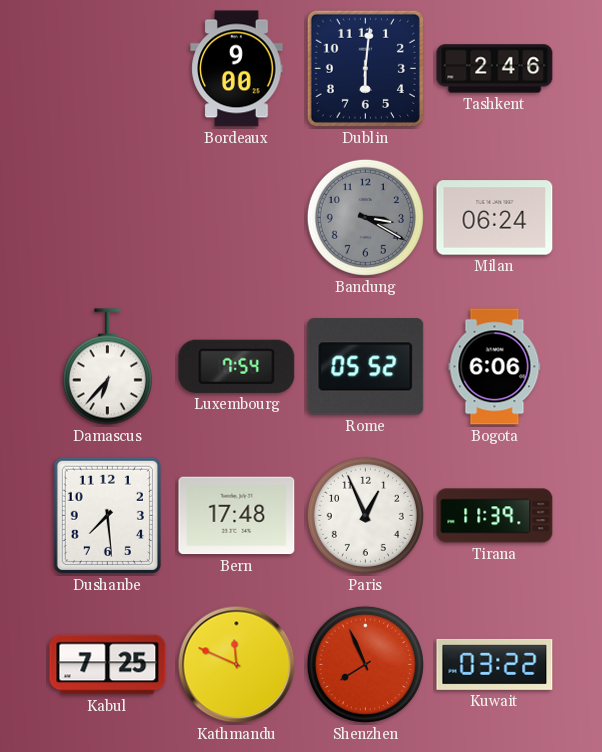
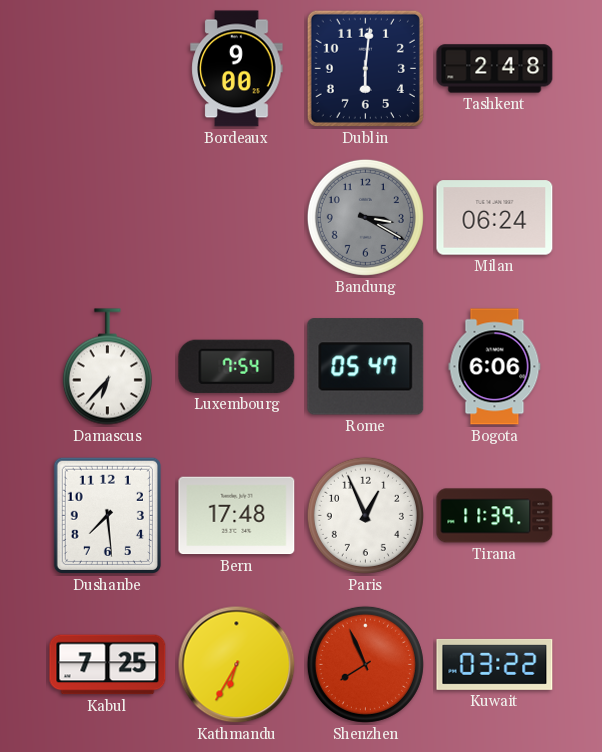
Tashkent: 2:46 -> 2:48
Rome: 05:52 -> 05:47
Kathmandu: 11:49 -> 6:35
